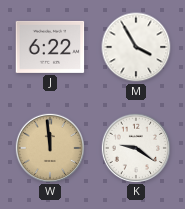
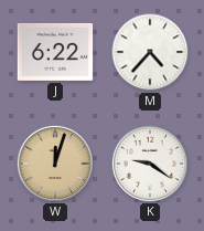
M: 3:55 -> 4:37
W: 11:59 -> 12:03
